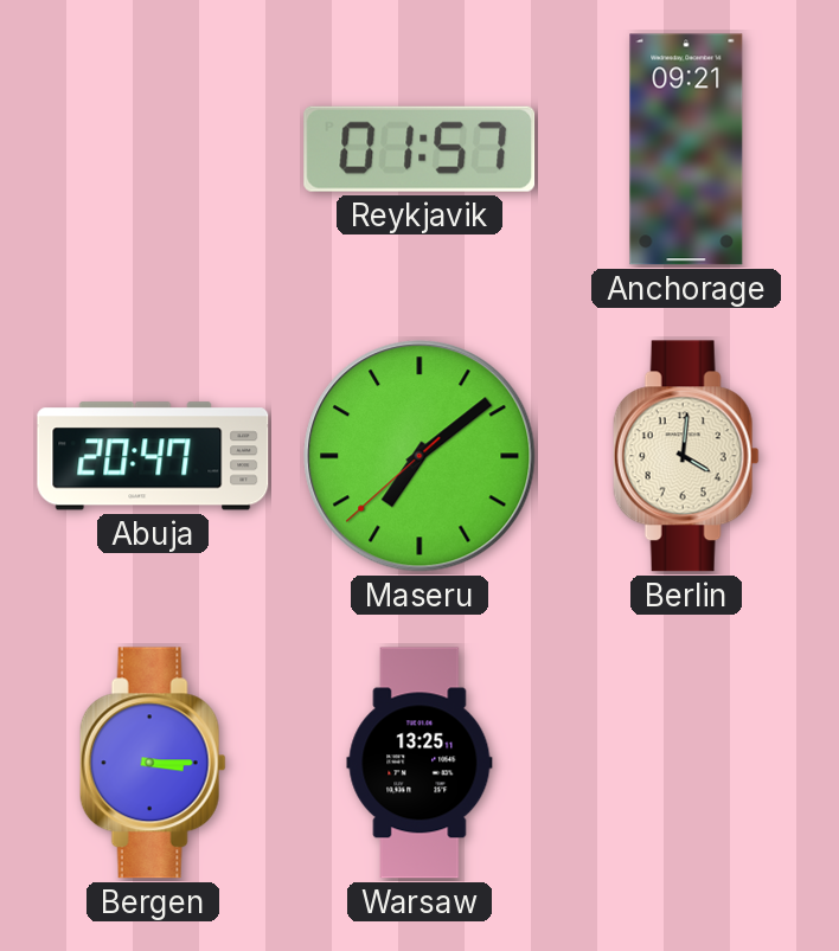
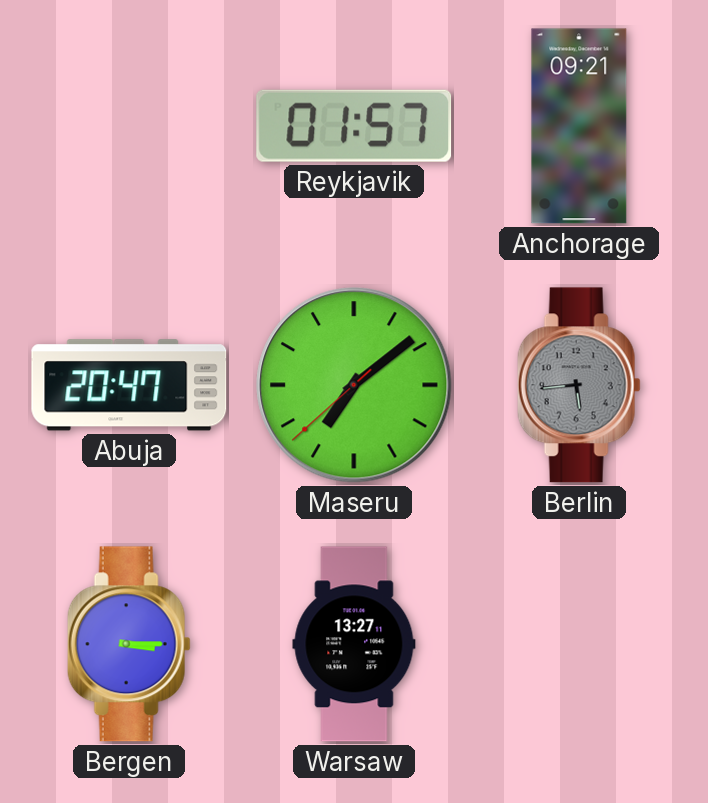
Berlin: 4:01 -> 5:44
Berlin dial: cream -> grey
Warsaw: 13:25 -> 13:27
